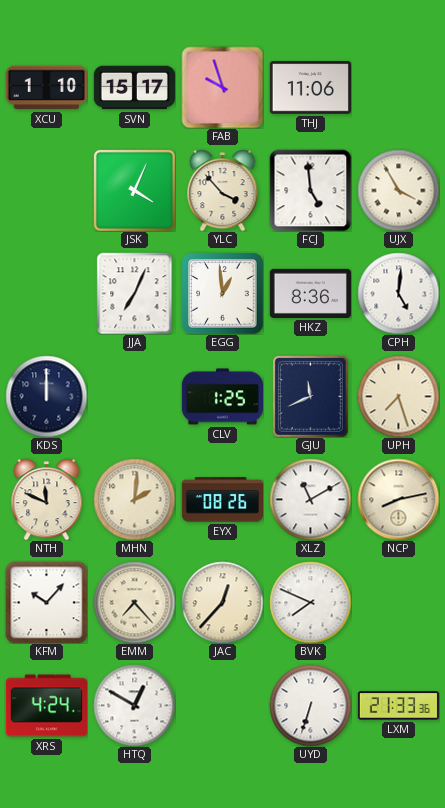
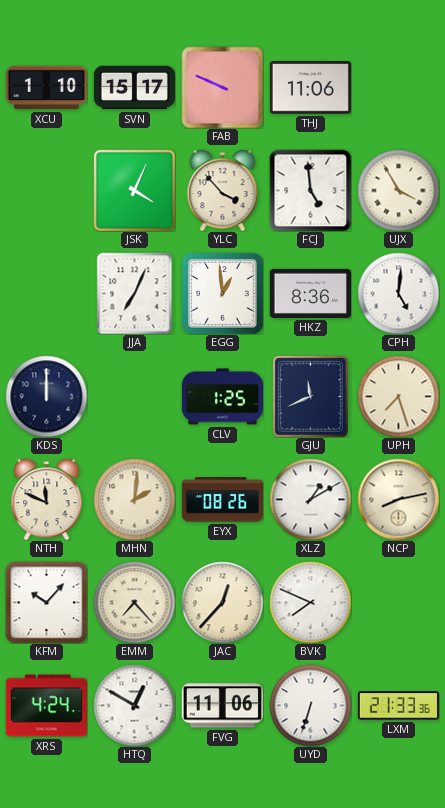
FAB: 9:57 -> 9:49
XLZ: 11:10 -> 1:10
FVG: none -> 11:06
